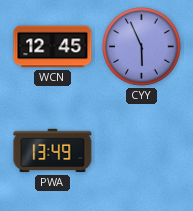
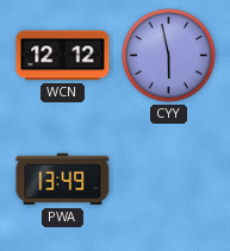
WCN: 12:45 -> 12:12
CYY: 5:56 -> 5:58
